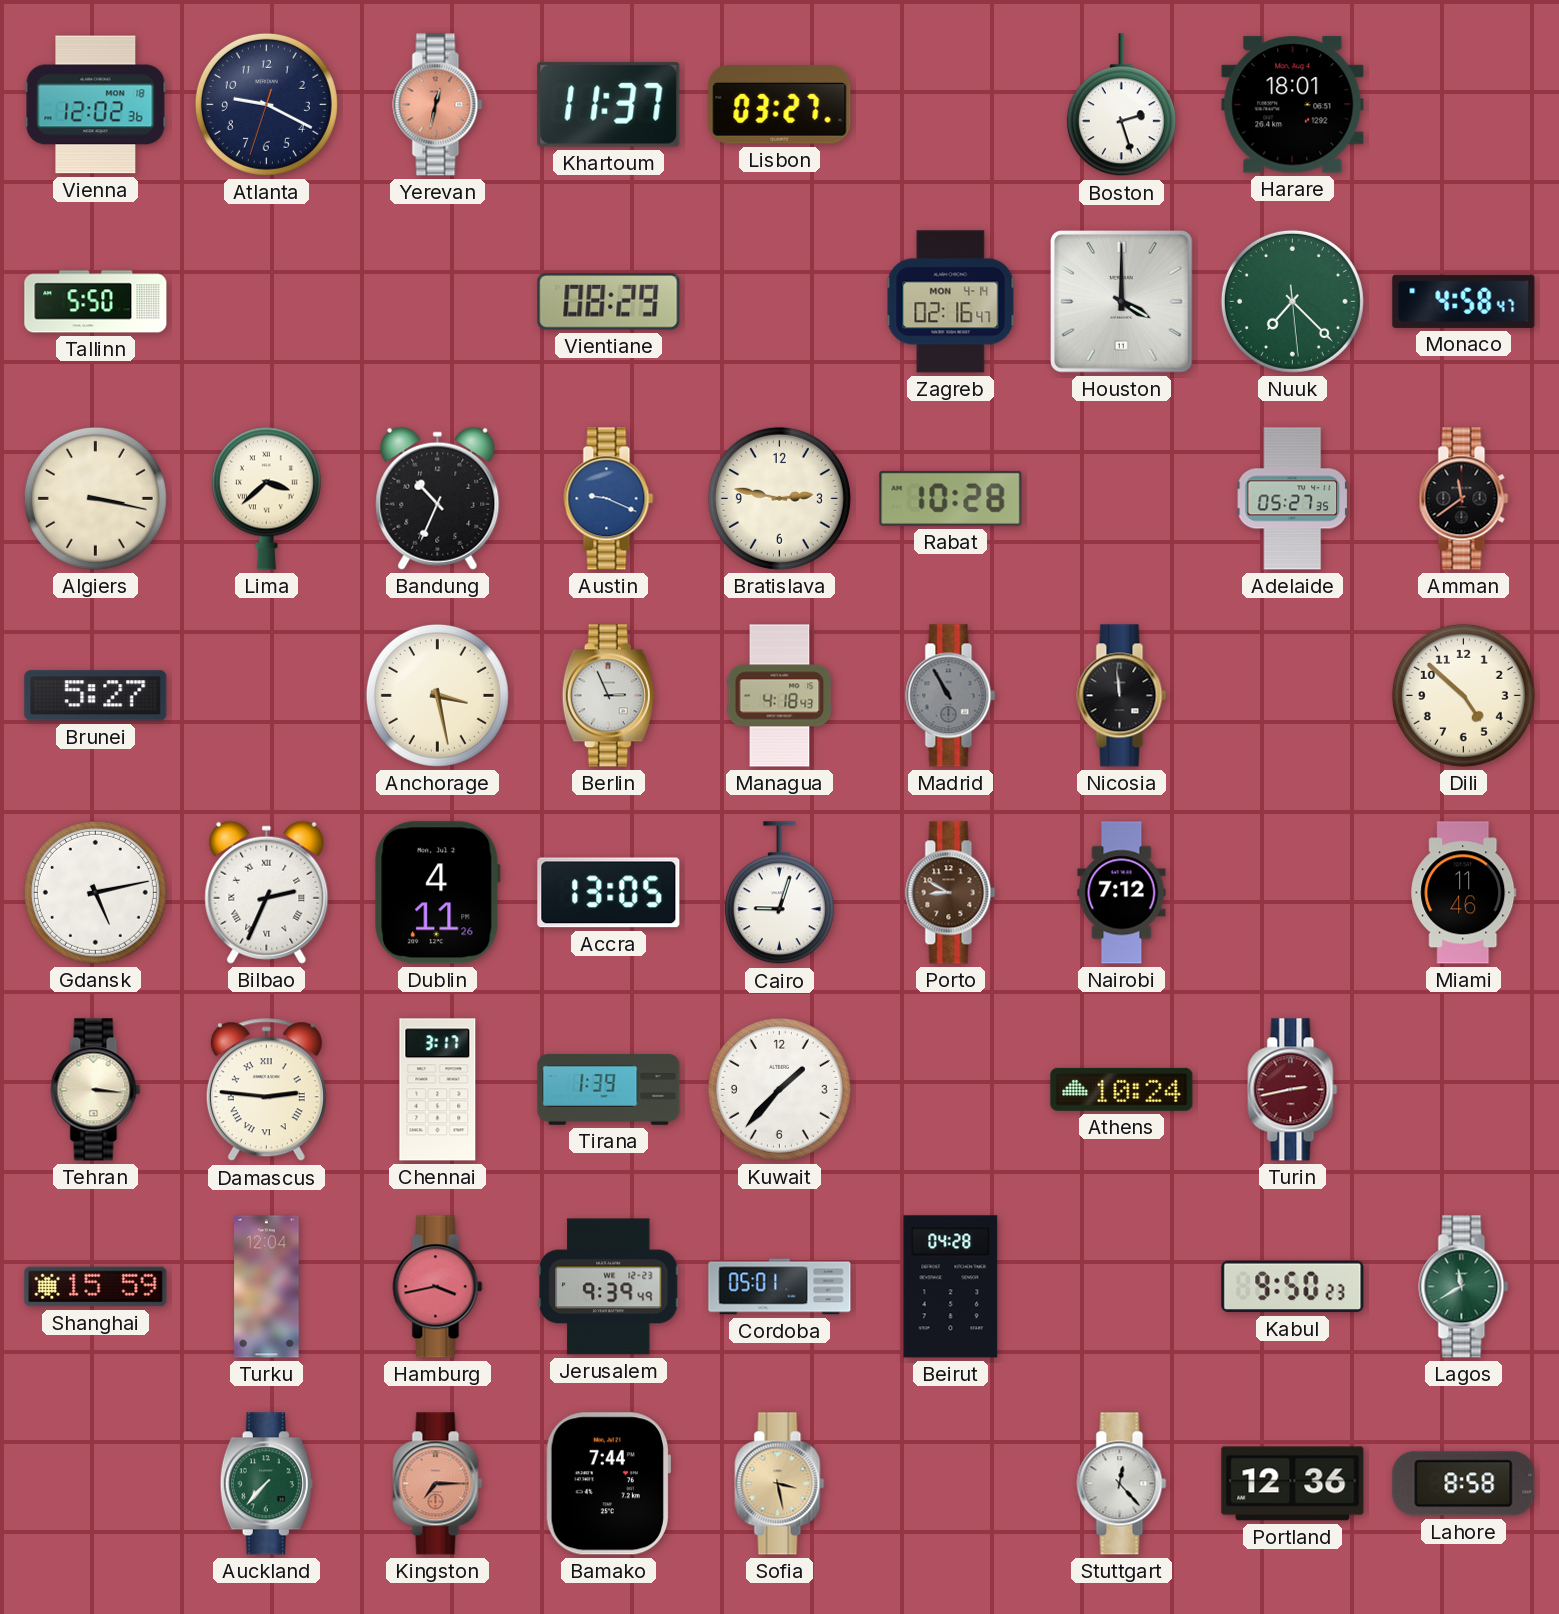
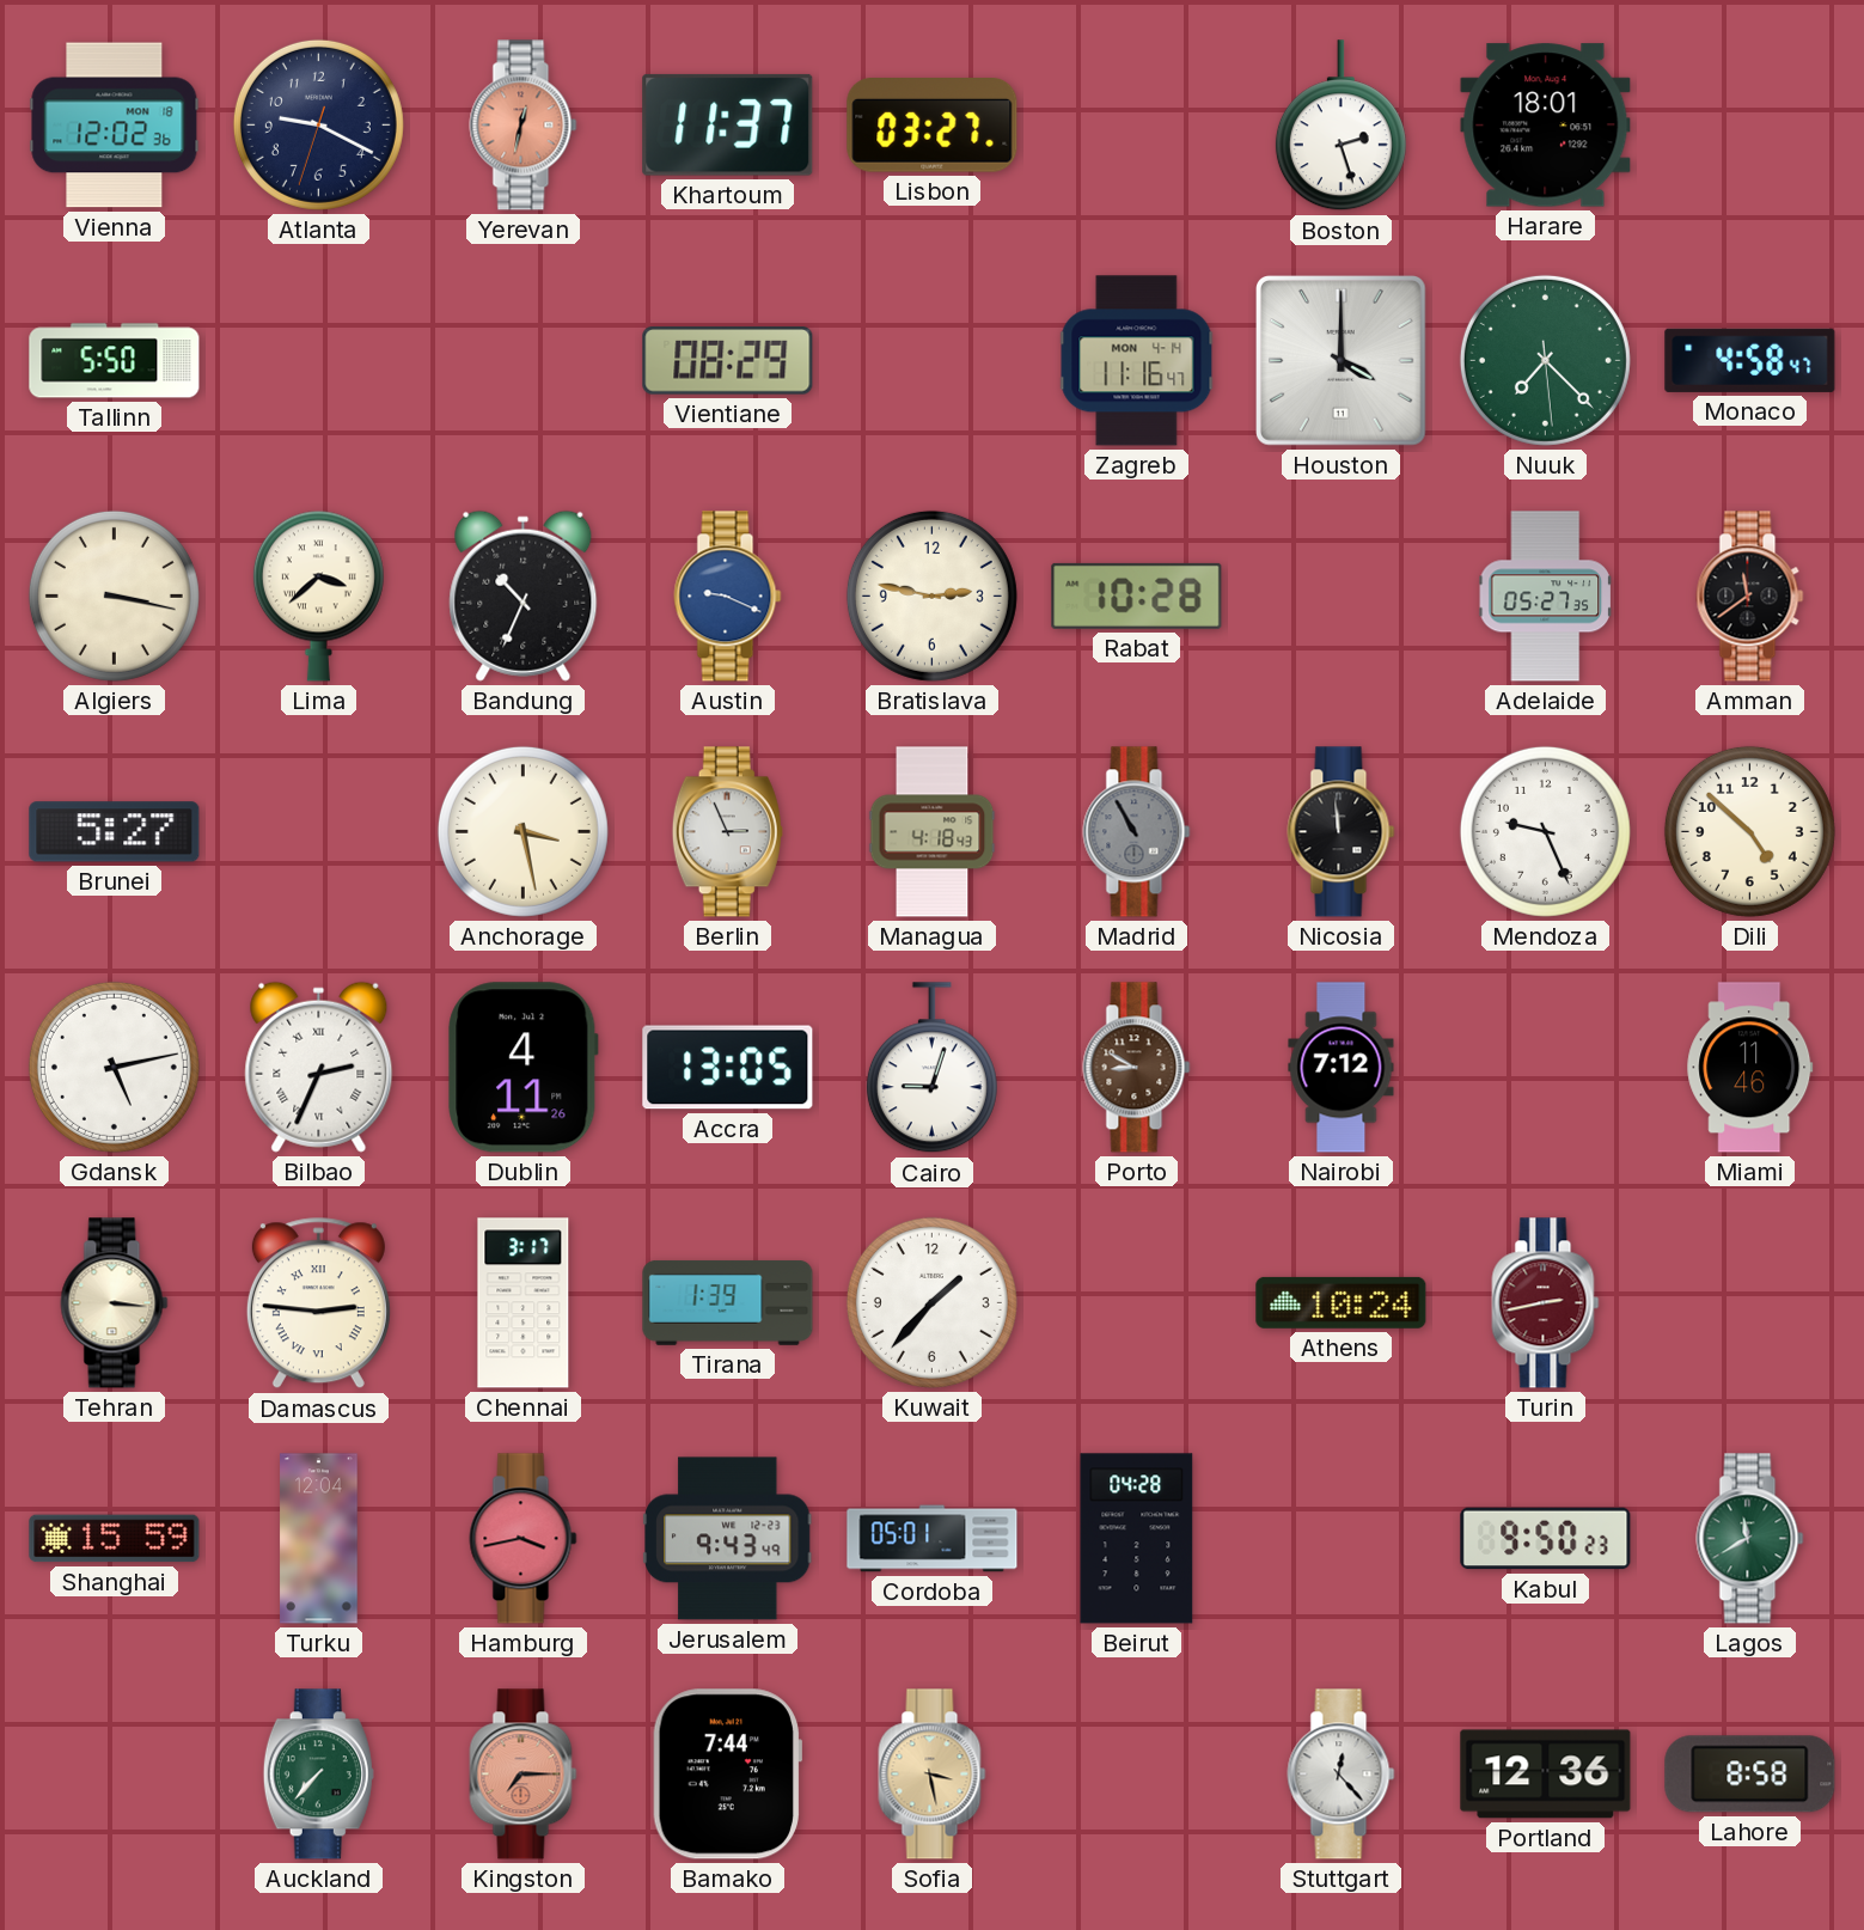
Zagreb: 02:16 -> 11:16
Mendoza: none -> 9:26
Jerusalem: 9:39 -> 9:43
